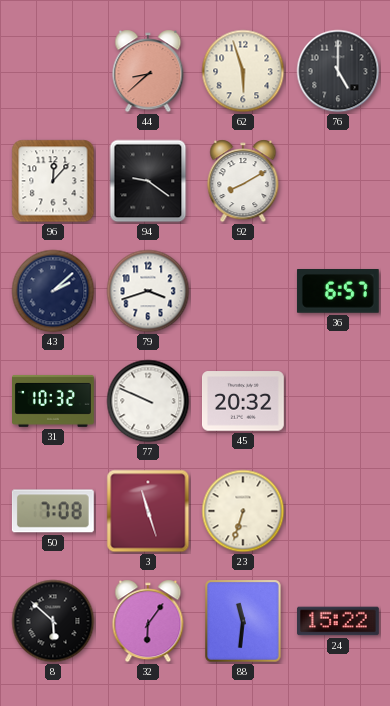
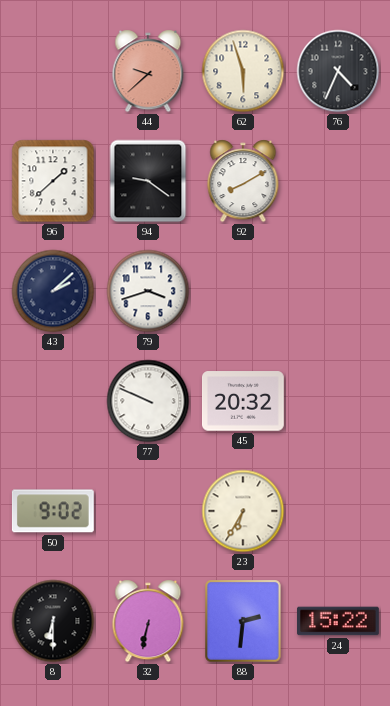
44: 8:38 -> 9:38
76: 5:00 -> 4:34
96: 12:07 -> 1:38
36: 6:57 -> none
31: 10:32 -> none
50: 7:08 -> 9:02
3: 11:27 -> none
23: 6:33 -> 6:35
8: 5:52 -> 6:30
32: 6:06 -> 6:32
88: 11:31 -> 2:31
